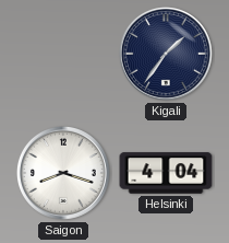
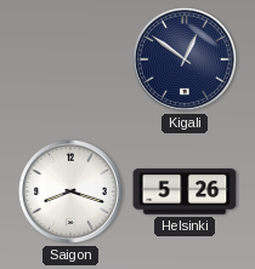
Kigali: 1:36 -> 12:51
Helsinki: 4:04 -> 5:26
